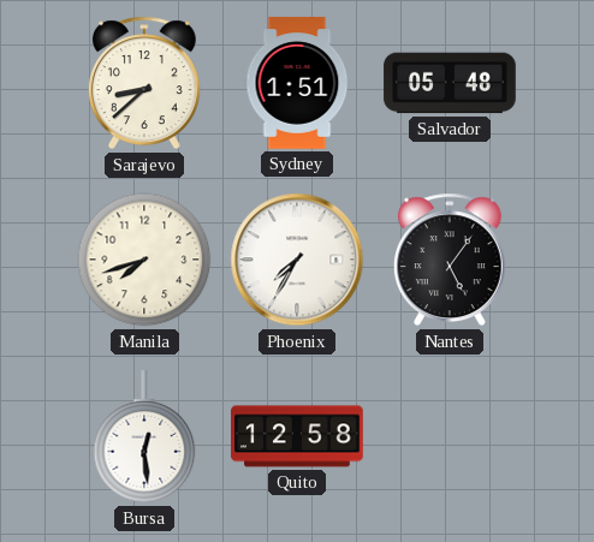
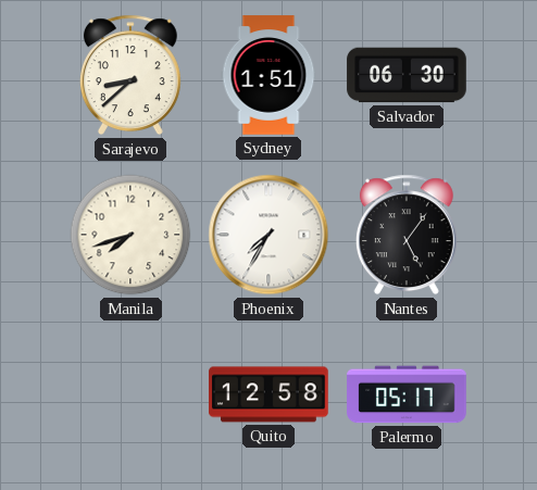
Salvador: 05:48 -> 06:30
Bursa: 12:29 -> none
Palermo: none -> 05:17
